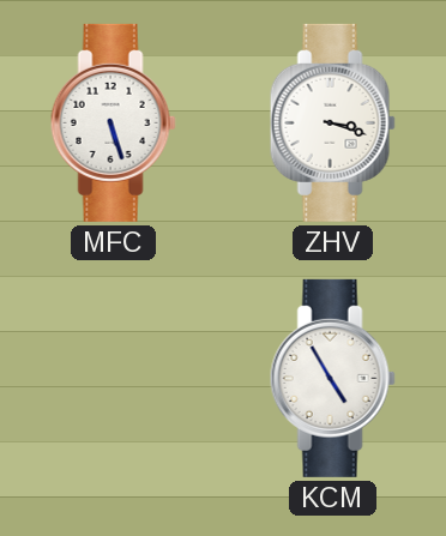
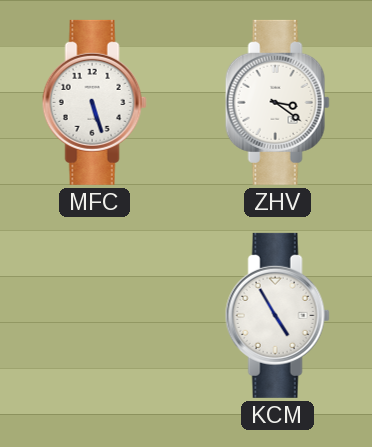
ZHV: 3:18 -> 3:21
